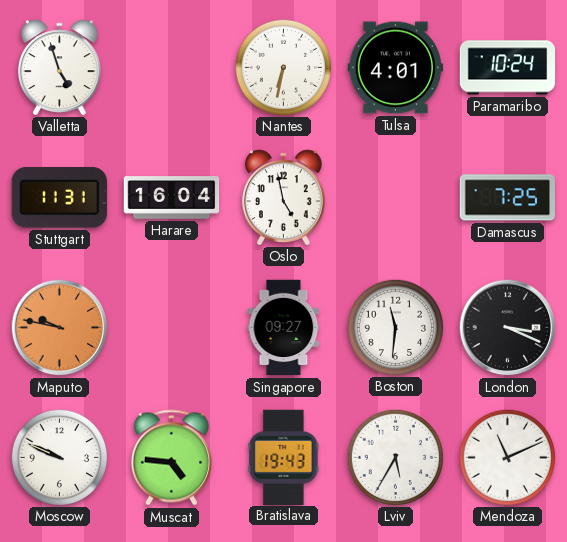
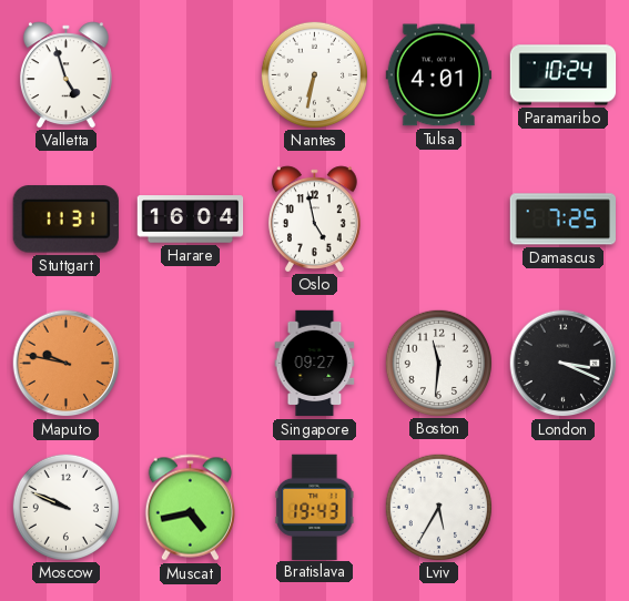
Muscat: 4:46 -> 4:43
Mendoza: 11:11 -> none
